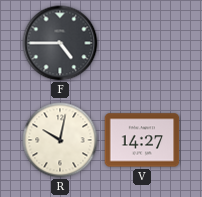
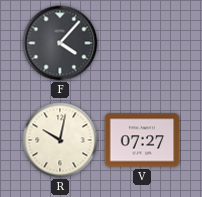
F: 4:45 -> 4:07
V: 14:27 -> 07:27
